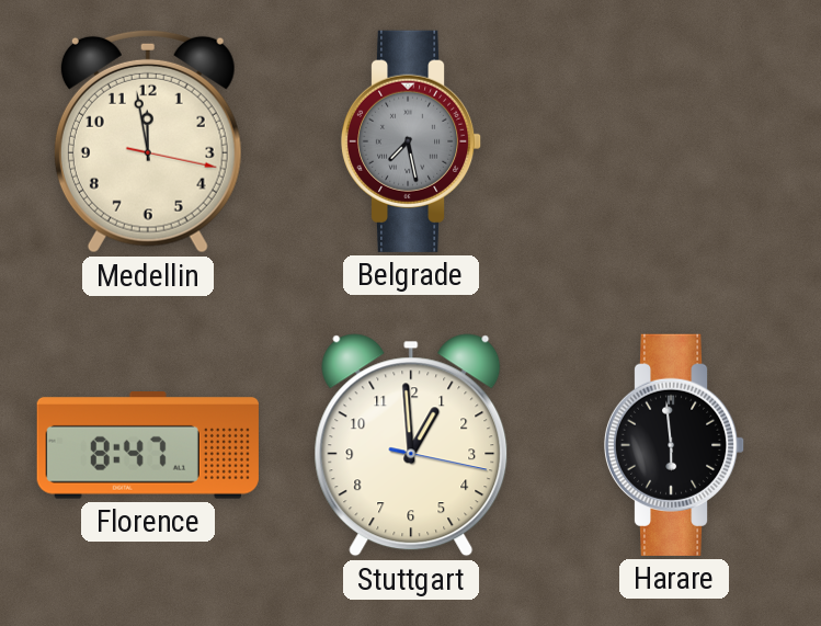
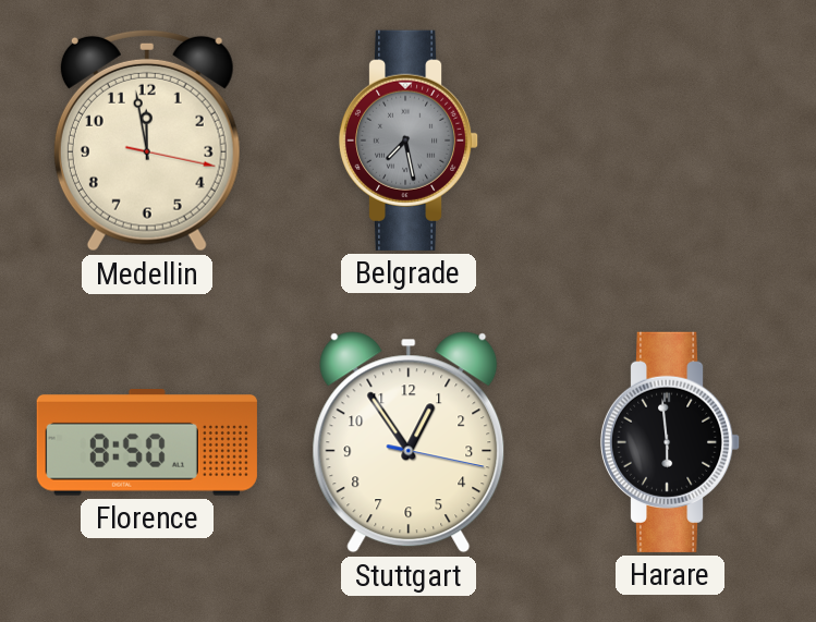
Florence: 8:47 -> 8:50
Stuttgart: 12:59 -> 12:54
